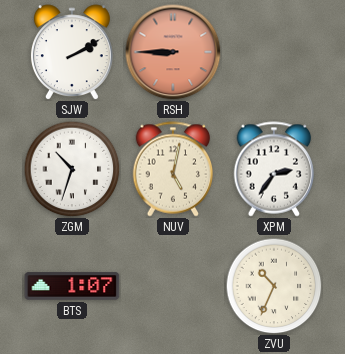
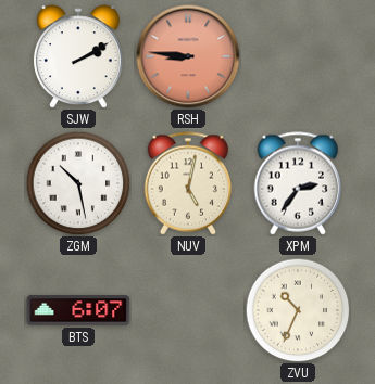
RSH: 8:45 -> 8:46
ZGM: 10:33 -> 10:28
BTS: 1:07 -> 6:07
